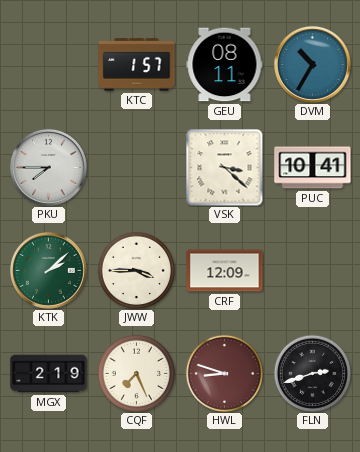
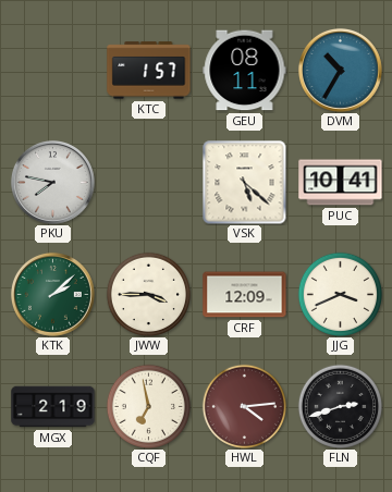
PKU: 7:45 -> 7:47
VSK: 3:22 -> 5:22
JJG: none -> 3:41
CQF: 7:26 -> 6:58
HWL: 8:48 -> 4:14
